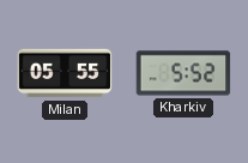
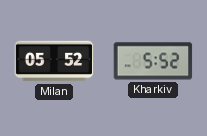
Milan: 05:55 -> 05:52
